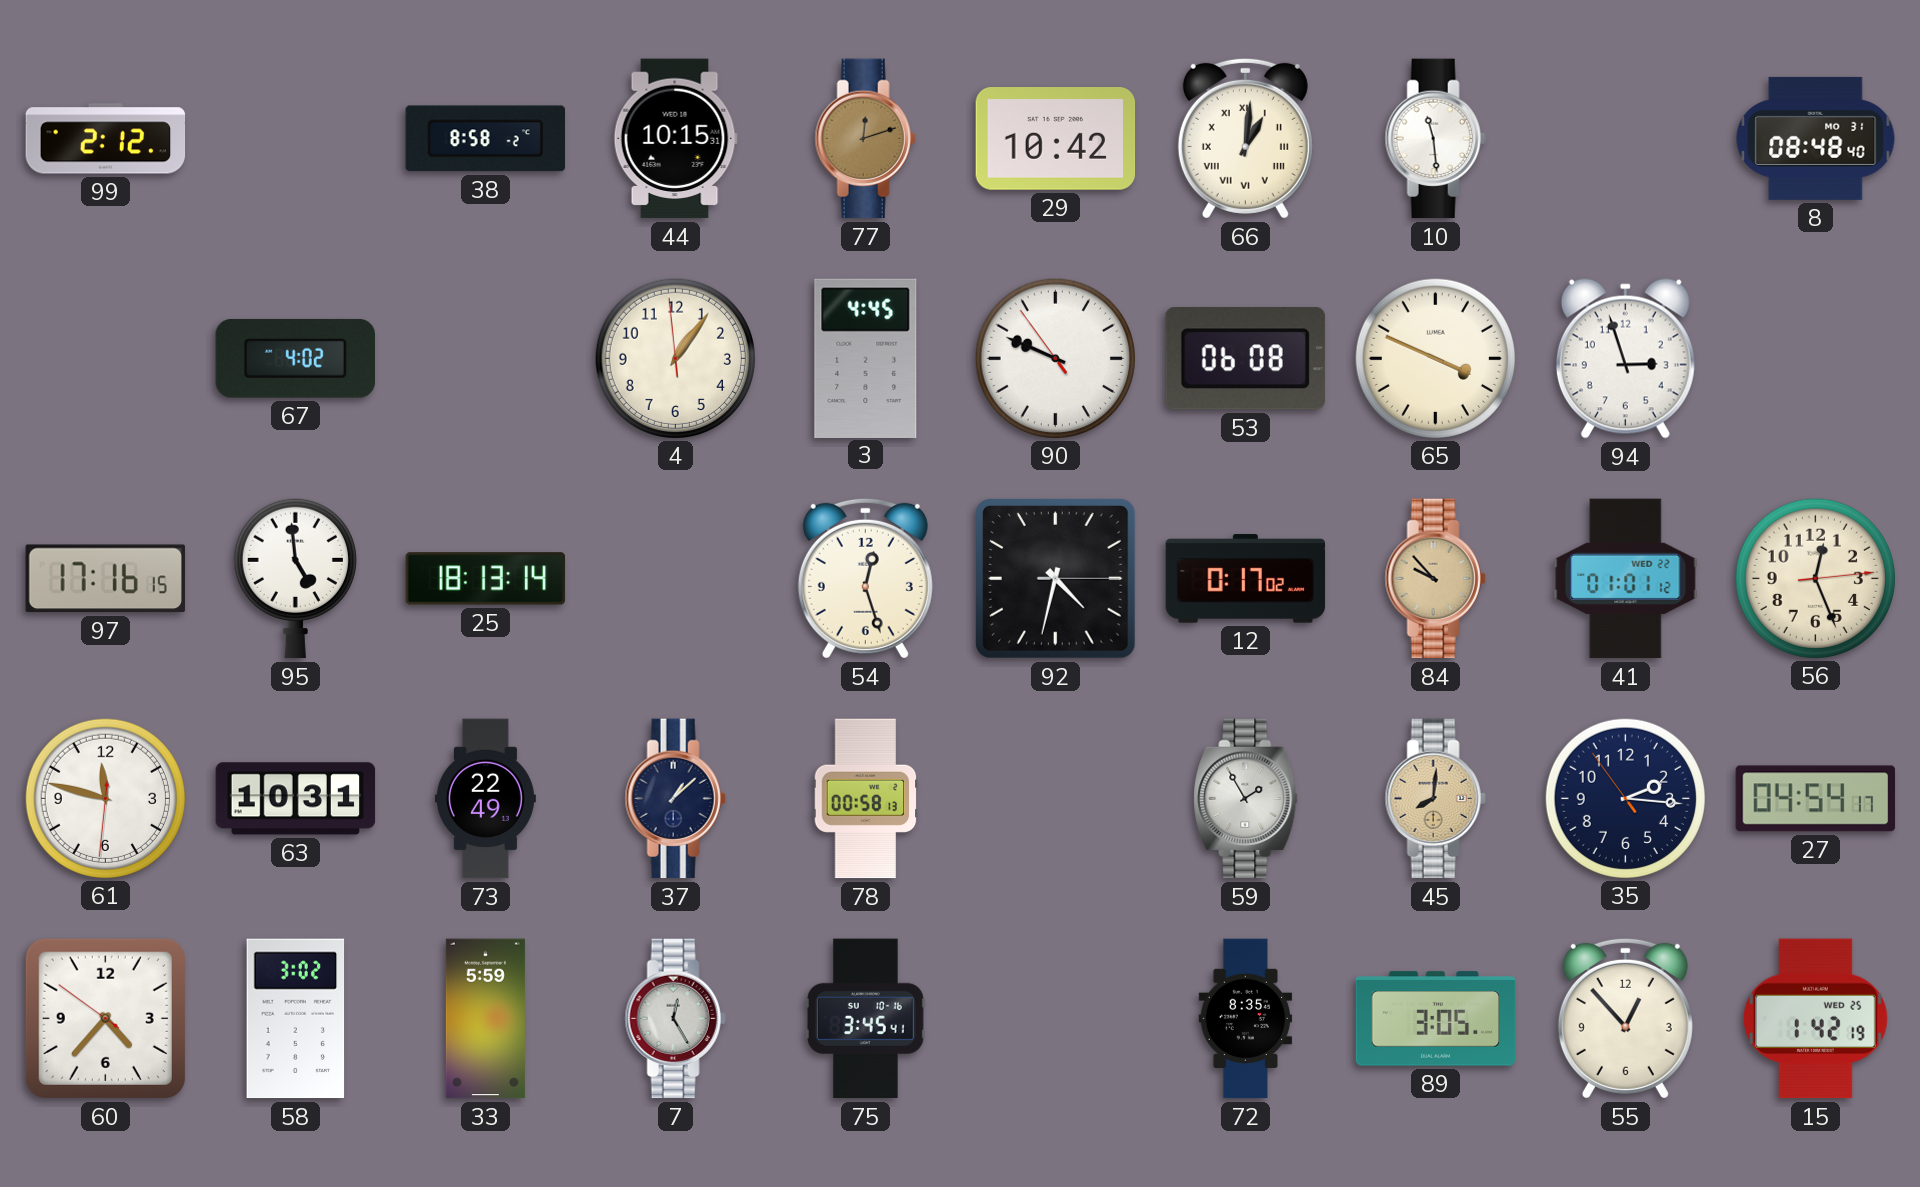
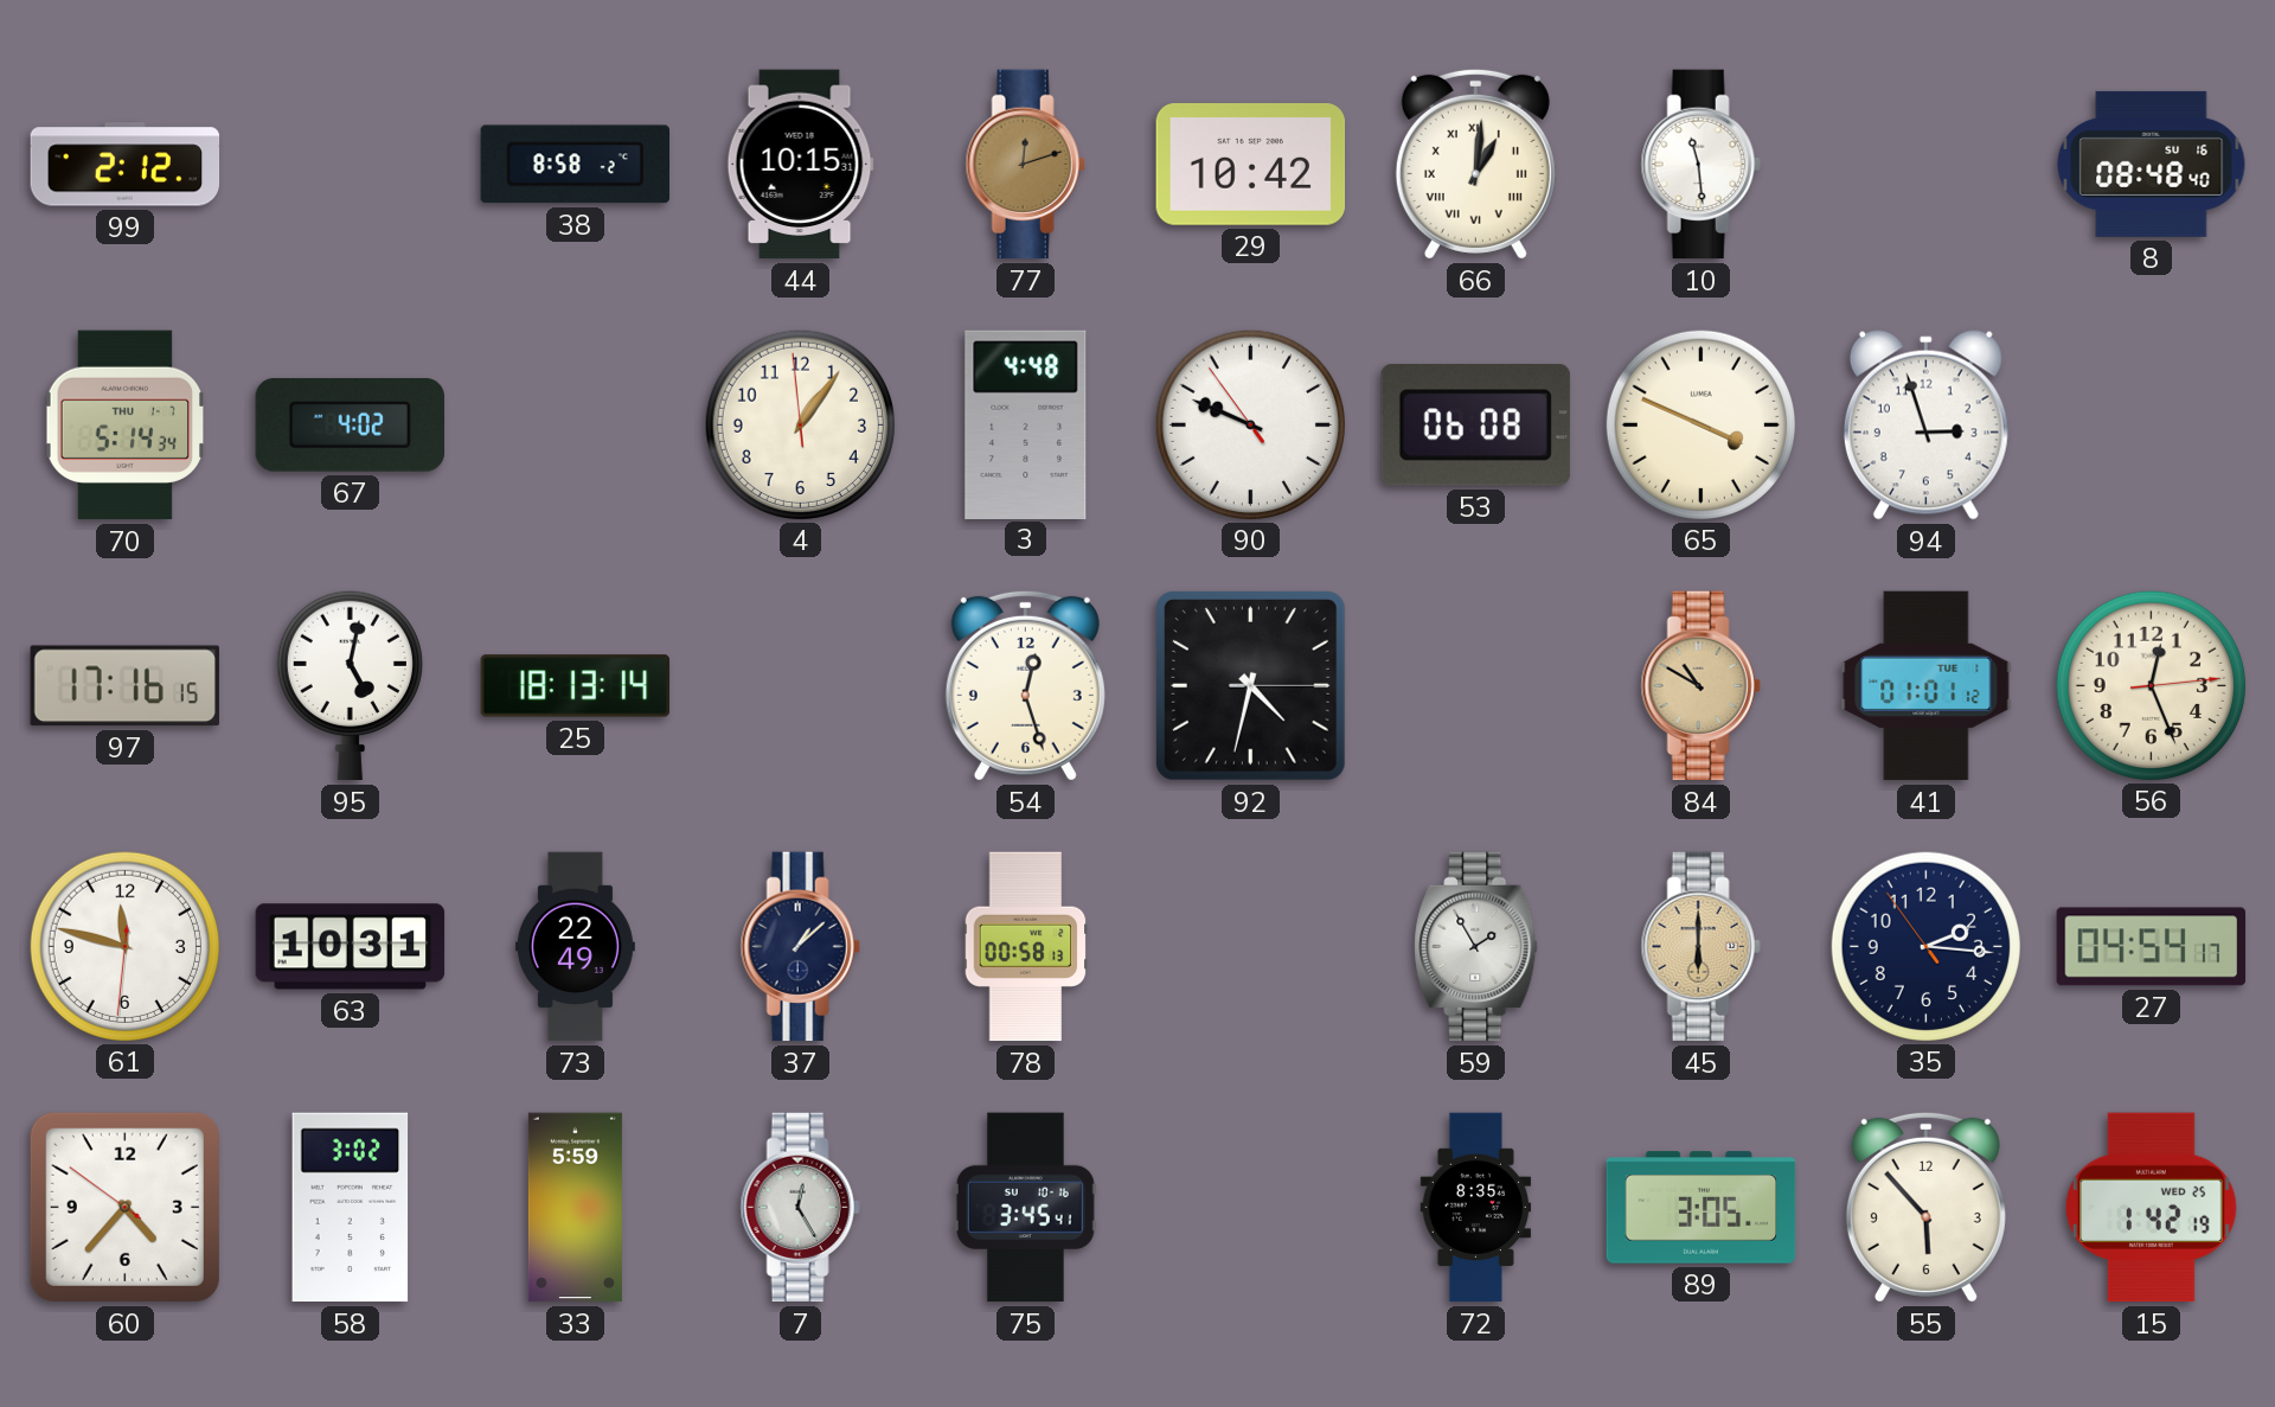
8 date: MO 31 -> SU 16
70: none -> 5:14
3: 4:45 -> 4:48
95: 4:59 -> 5:02
12: 0:17 -> none
84: 9:53 -> 10:50
41 date: WED 22 -> TUE 1
45: 8:01 -> 6:00
55: 12:53 -> 5:53
